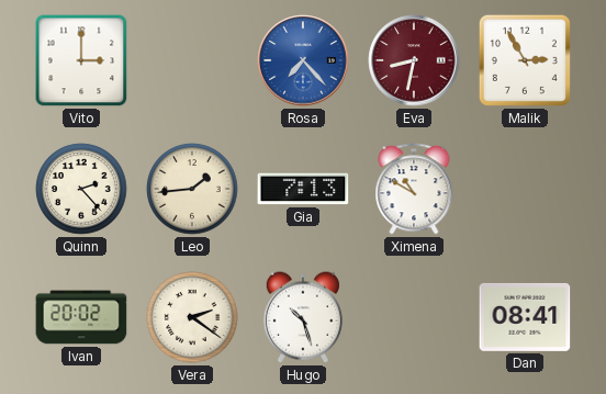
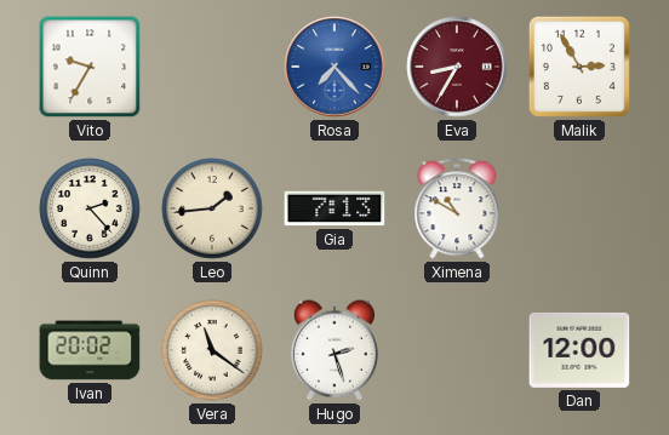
Vito: 3:00 -> 9:35
Eva: 8:32 -> 8:35
Vera: 2:21 -> 11:21
Hugo: 10:27 -> 2:27
Dan: 08:41 -> 12:00
